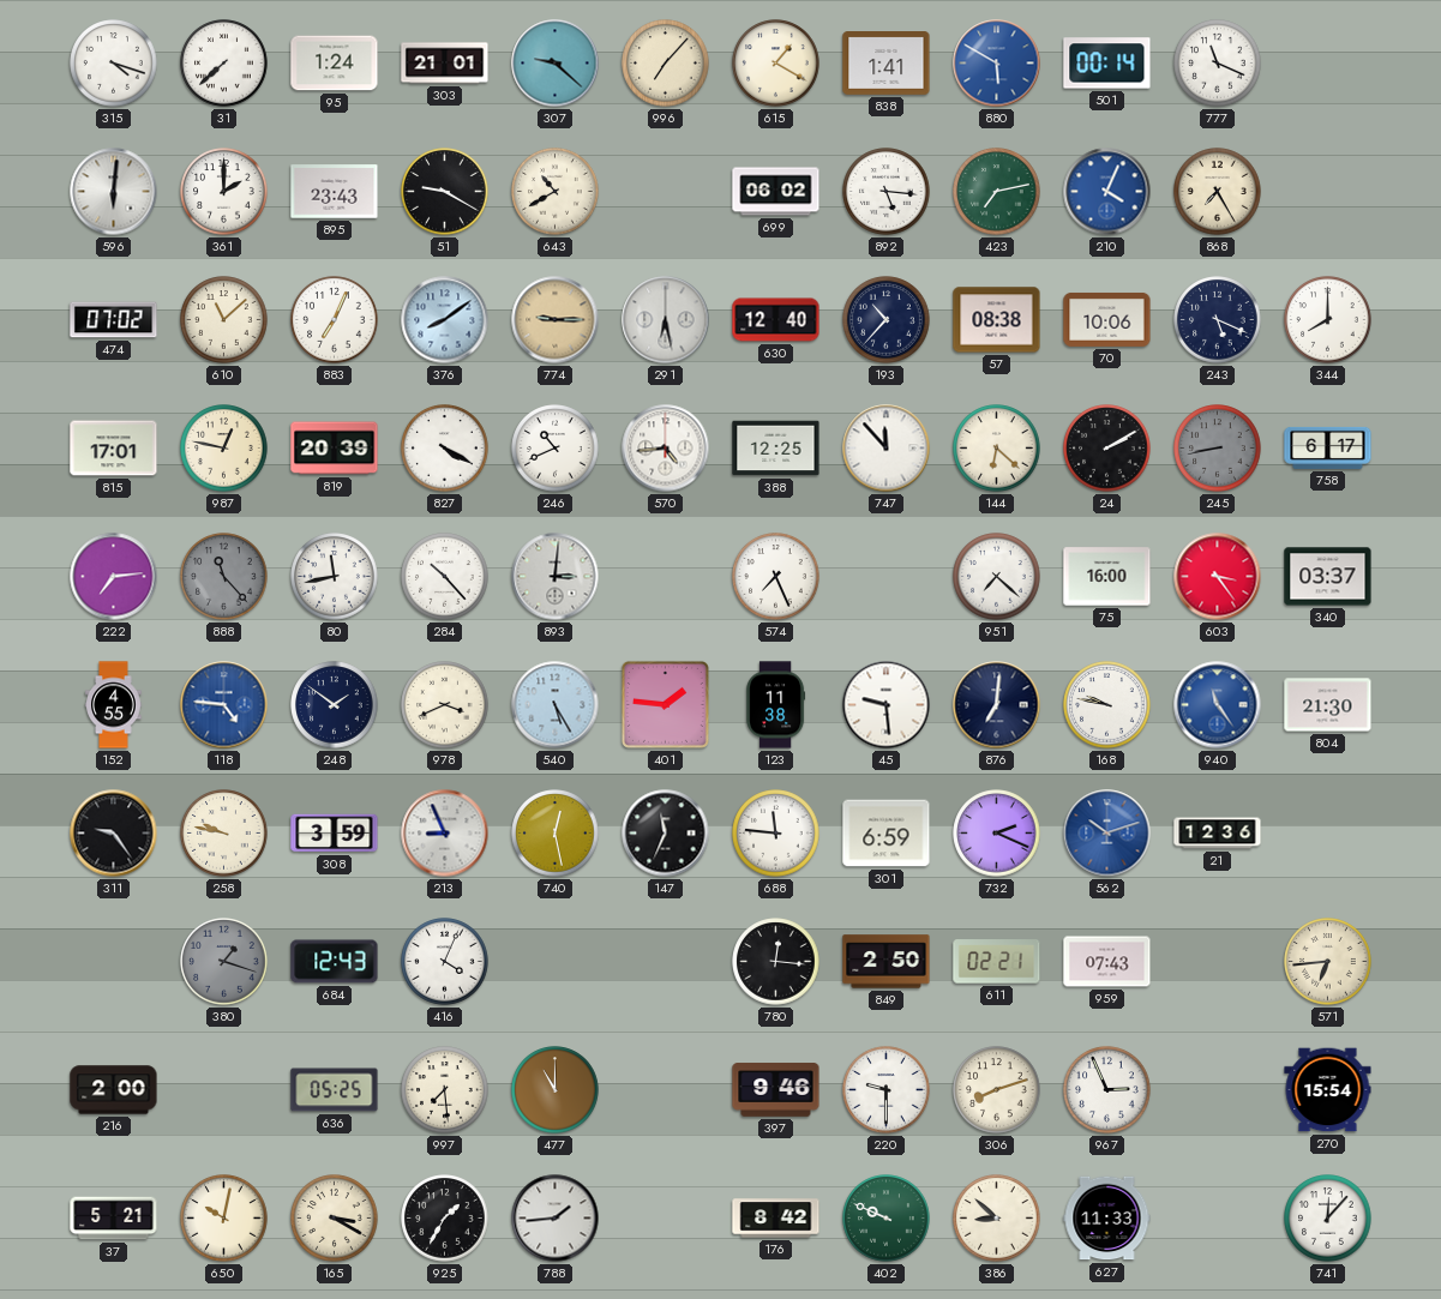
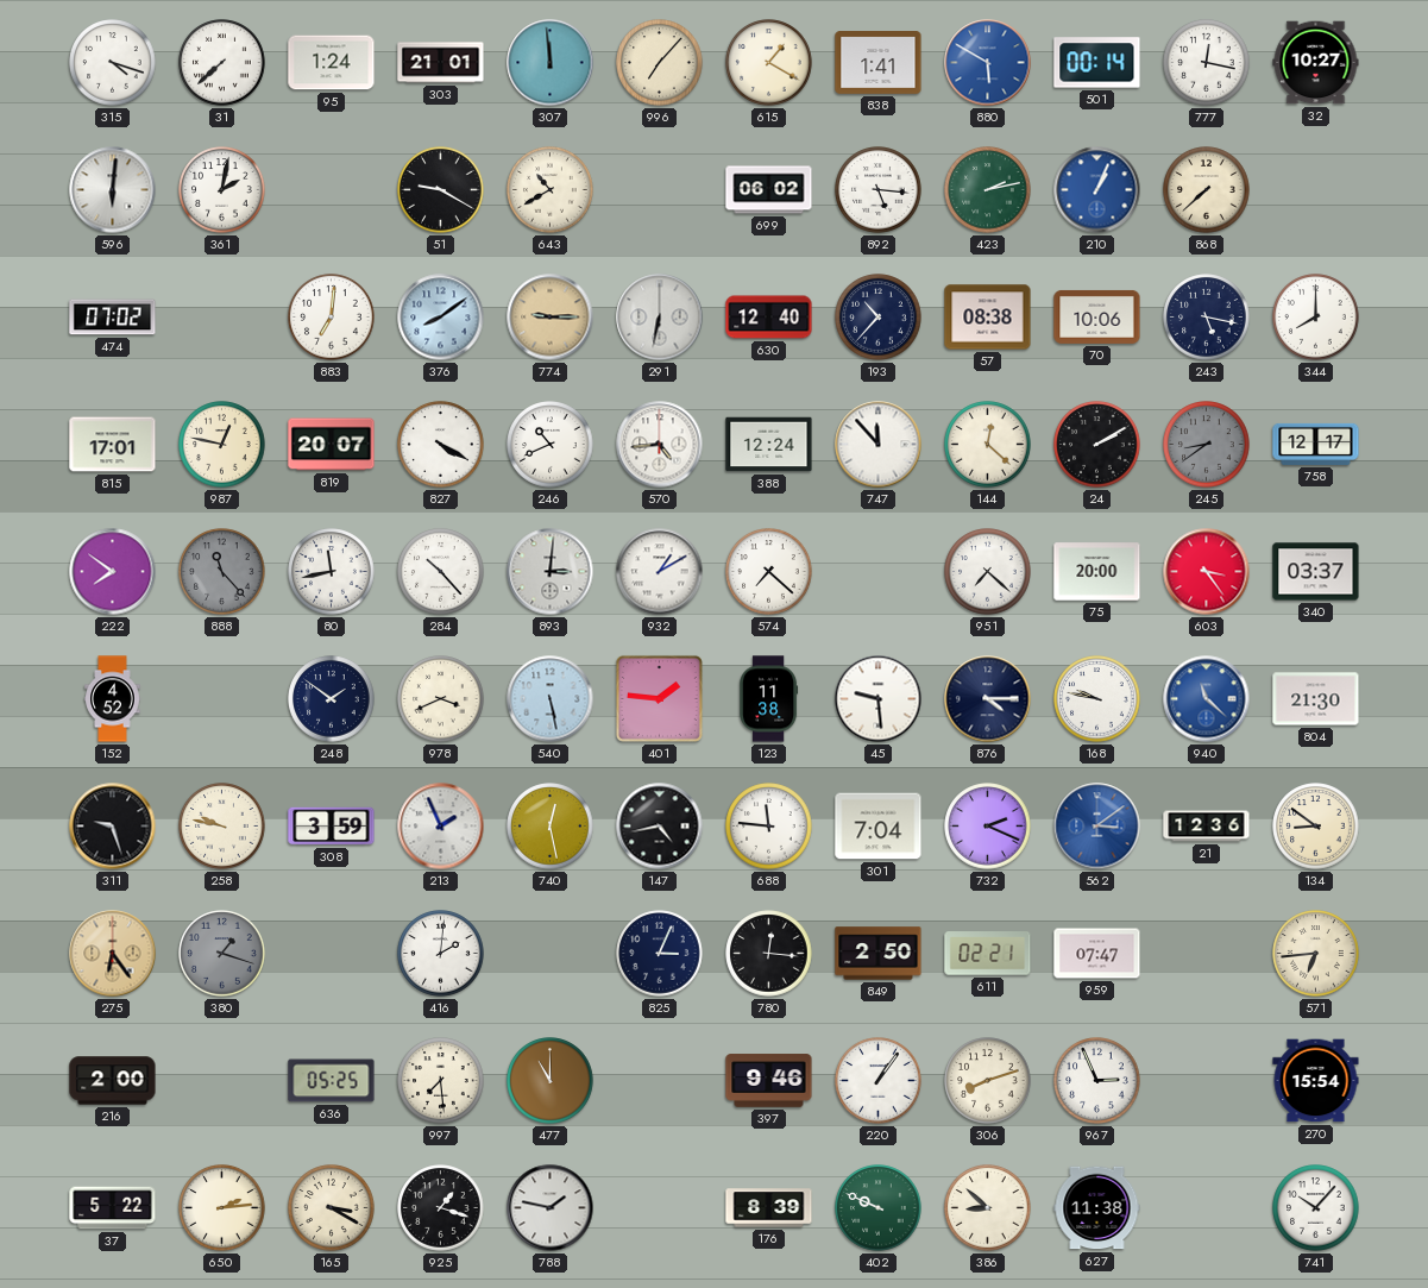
307: 9:22 -> 11:59
777: 11:19 -> 12:17
32: none -> 10:27
361: 2:00 -> 2:02
895: 23:43 -> none
423: 7:13 -> 2:13
210: 4:04 -> 1:04
868: 7:25 -> 7:38
610: 11:08 -> none
883: 7:04 -> 7:01
291: 6:28 -> 6:32
243: 5:19 -> 5:17
819: 20:39 -> 20:07
388: 12:25 -> 12:24
144: 6:22 -> 12:22
245: 8:43 -> 8:39
758: 6:17 -> 12:17
222: 7:14 -> 7:51
932: none -> 1:10
574: 7:26 -> 7:22
75: 16:00 -> 20:00
152: 4:55 -> 4:52
118: 4:46 -> none
540: 5:25 -> 5:28
876: 7:01 -> 4:15
940: 11:24 -> 11:22
311: 9:24 -> 9:27
213: 8:56 -> 1:56
147: 11:34 -> 4:43
301: 6:59 -> 7:04
562: 10:12 -> 3:09
134: none -> 8:51
275: none -> 6:24
684: 12:43 -> none
416: 4:04 -> 2:01
825: none -> 3:04
959: 07:43 -> 07:47
220: 9:30 -> 1:06
37: 5:21 -> 5:22
650: 10:02 -> 2:14
925: 1:35 -> 1:18
788: 1:44 -> 1:47
176: 8:42 -> 8:39
627: 11:33 -> 11:38
741: 12:07 -> 10:07
